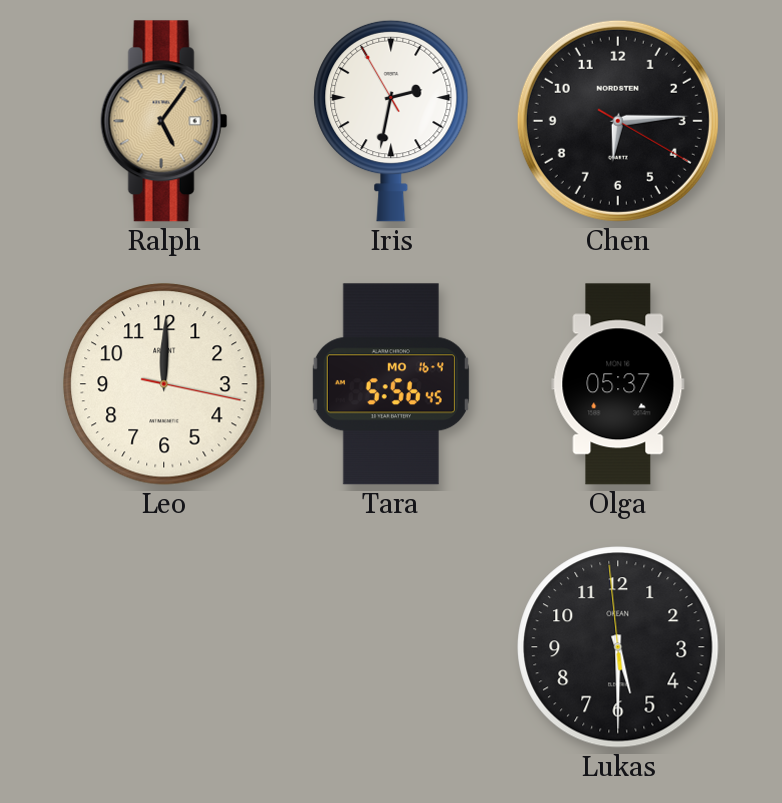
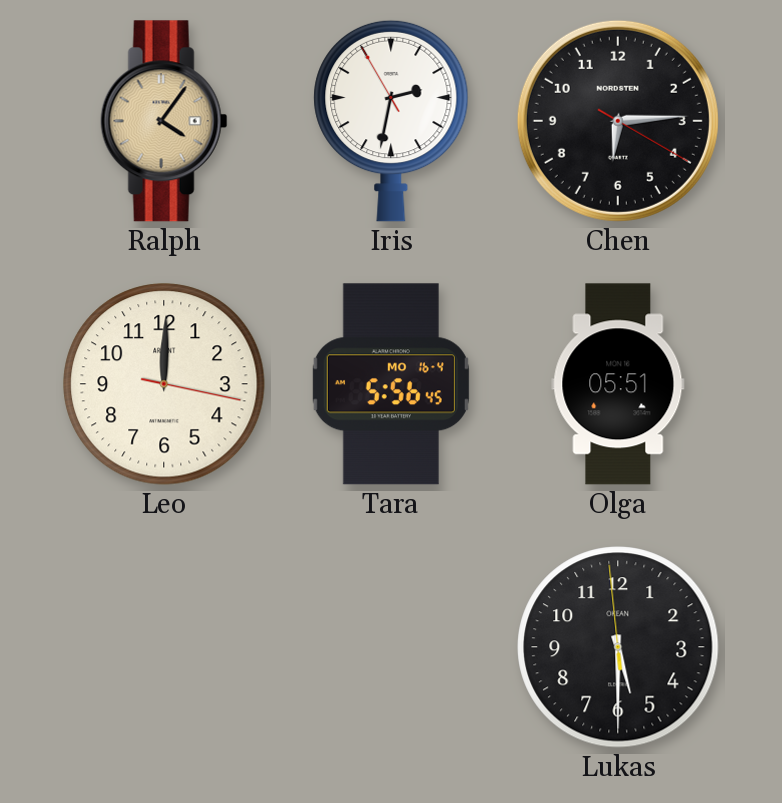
Ralph: 5:06 -> 4:06
Olga: 05:37 -> 05:51
